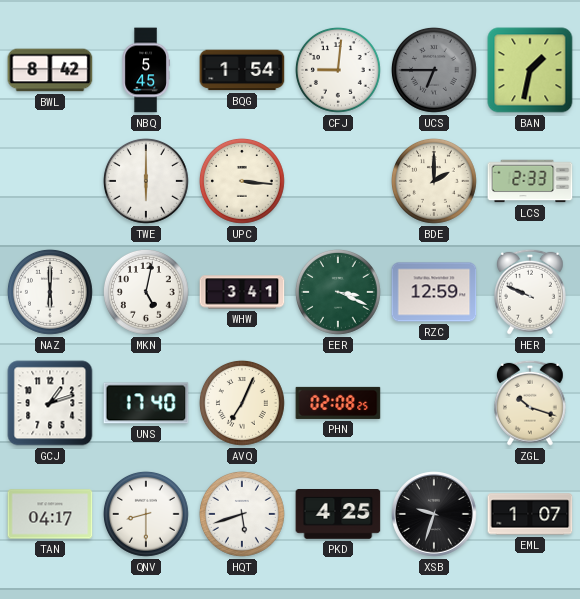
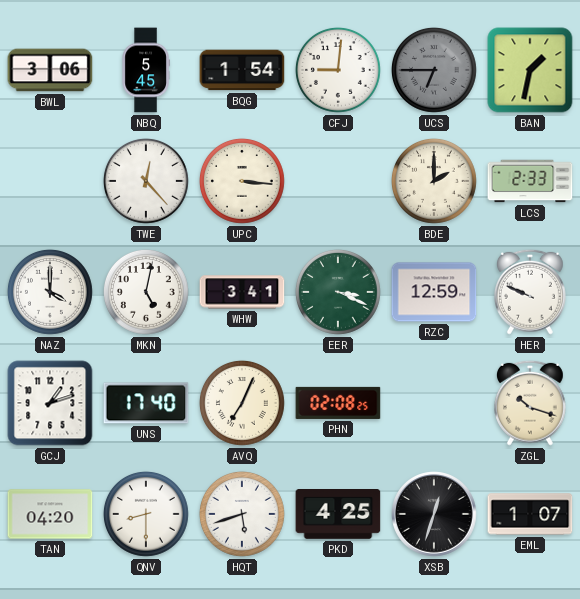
BWL: 8:42 -> 3:06
TWE: 6:00 -> 12:23
NAZ: 6:00 -> 4:00
TAN: 04:17 -> 04:20
XSB: 9:33 -> 12:33
